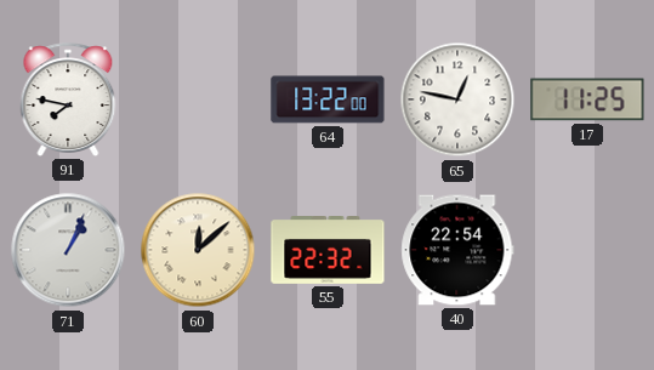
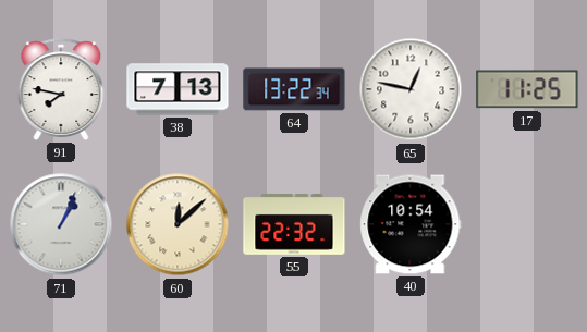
38: none -> 7:13
64: 13:22:00 -> 13:22:34
40: 22:54 -> 10:54
